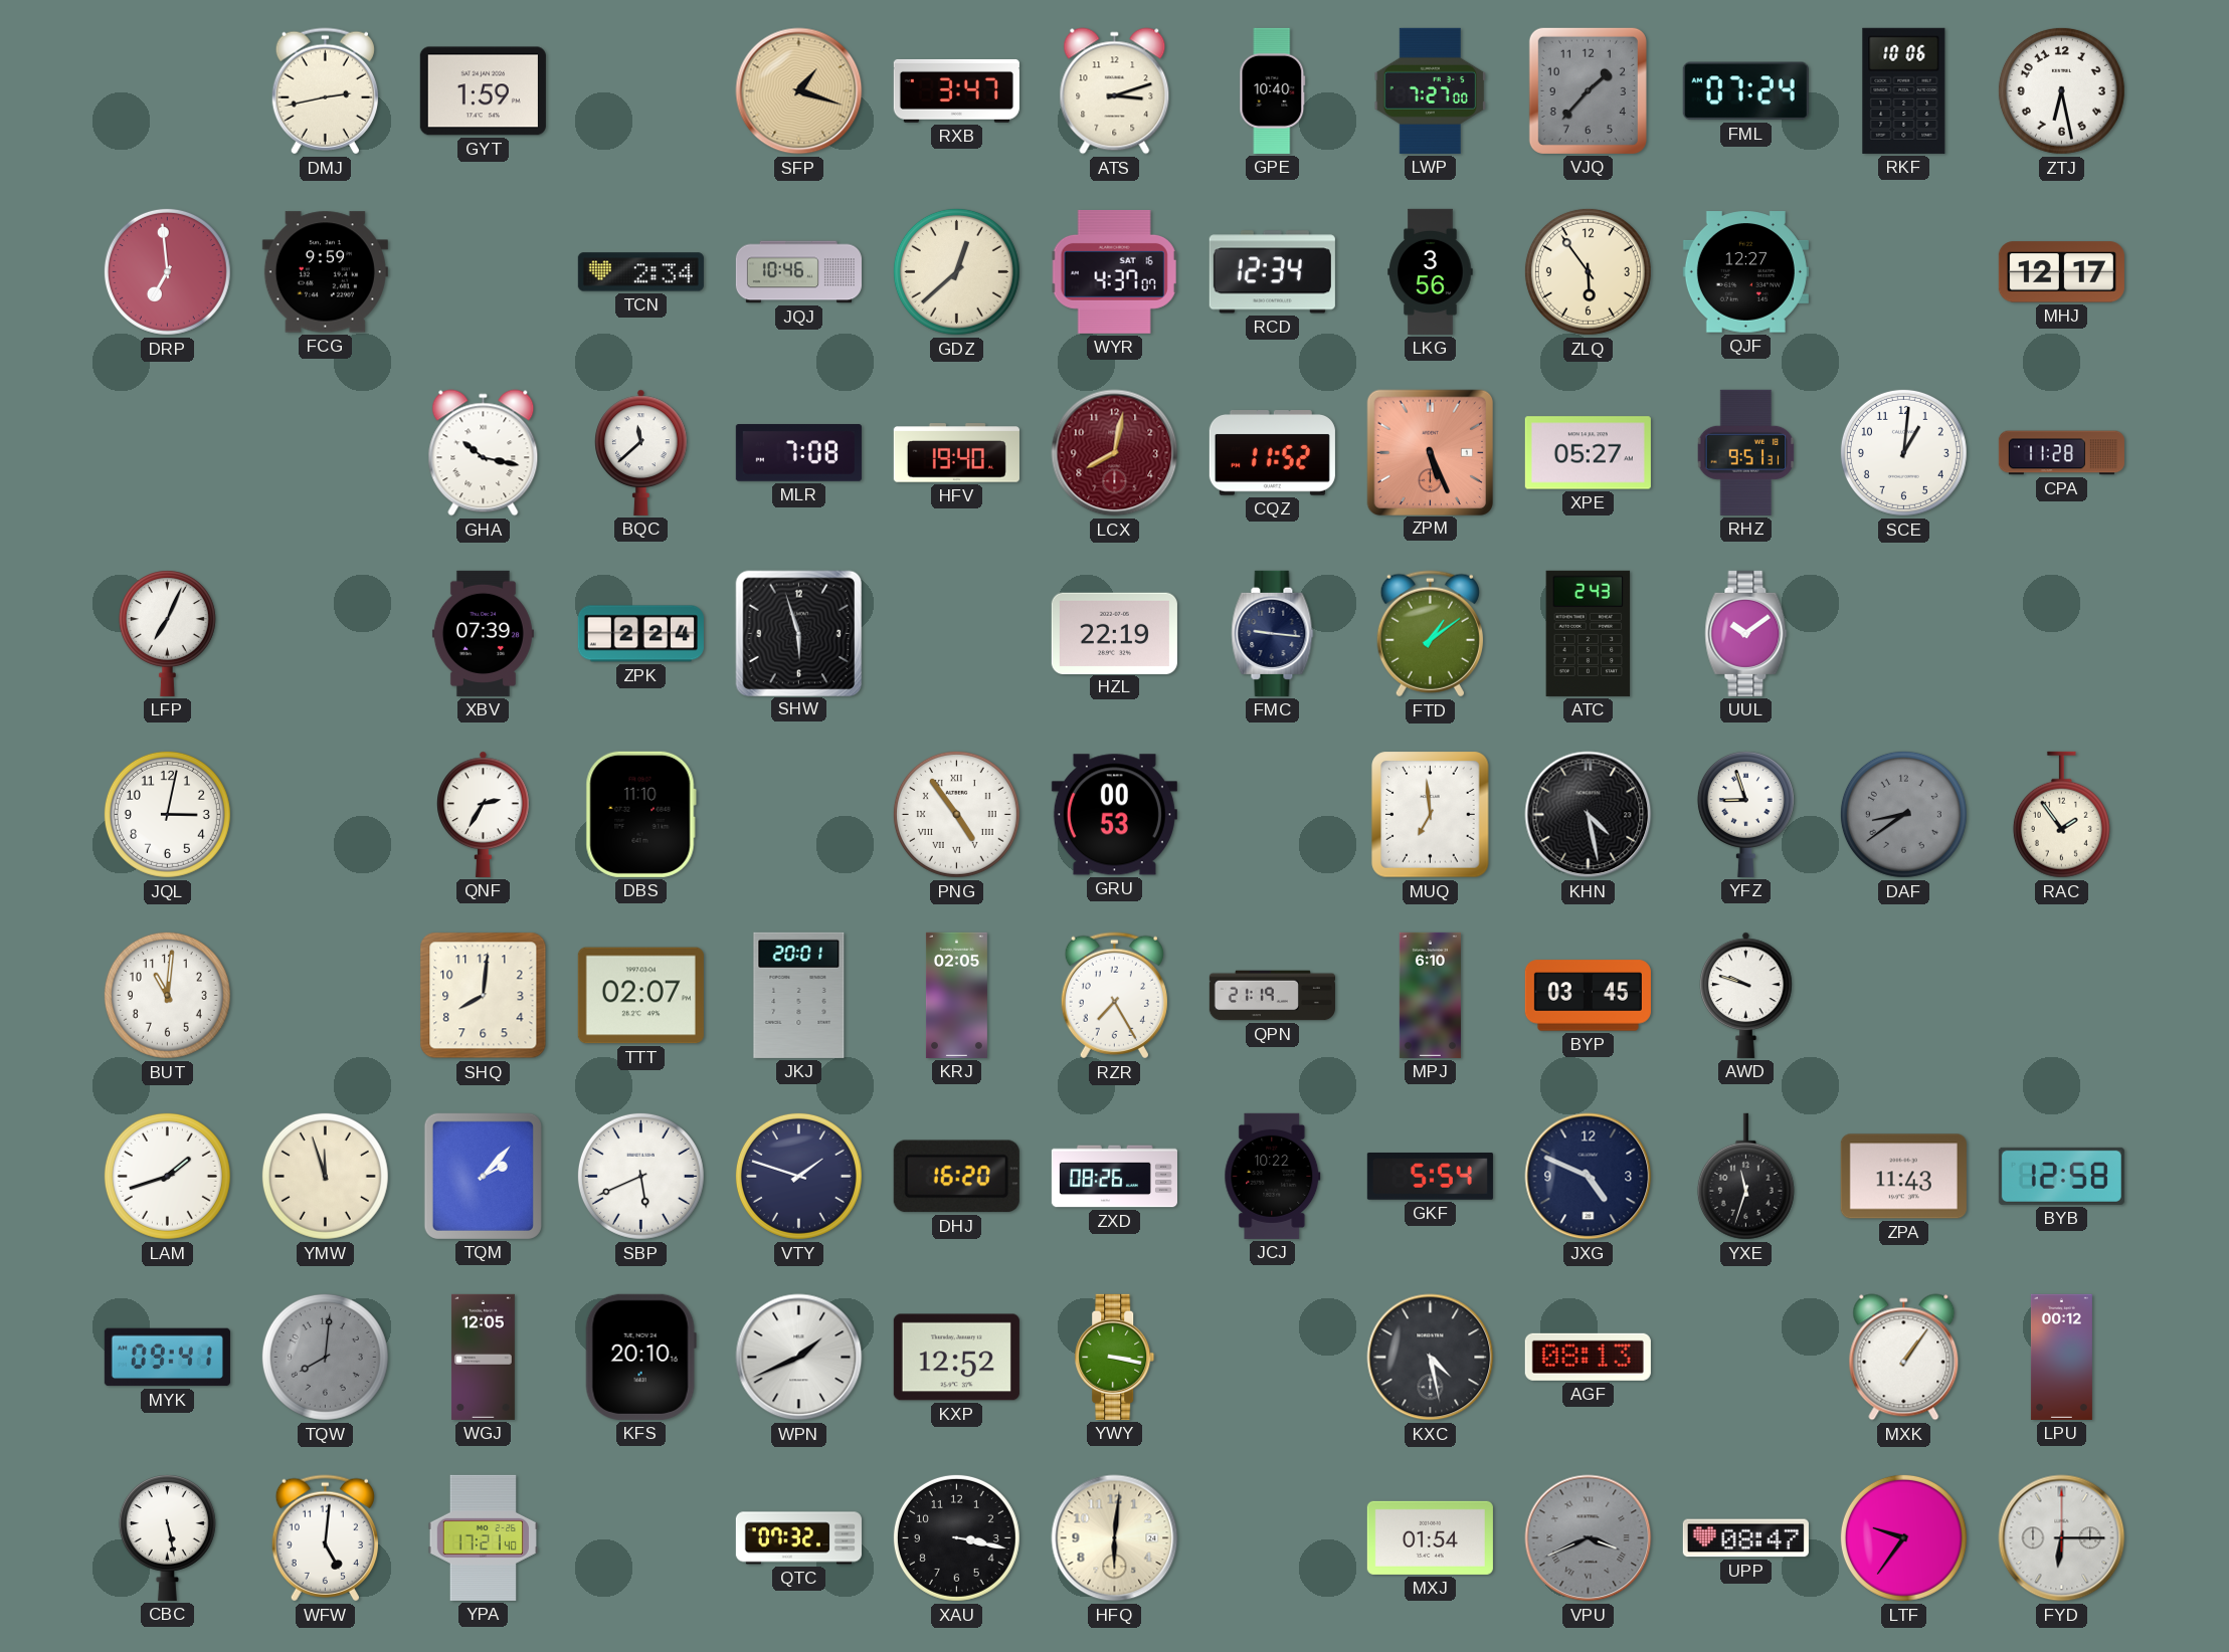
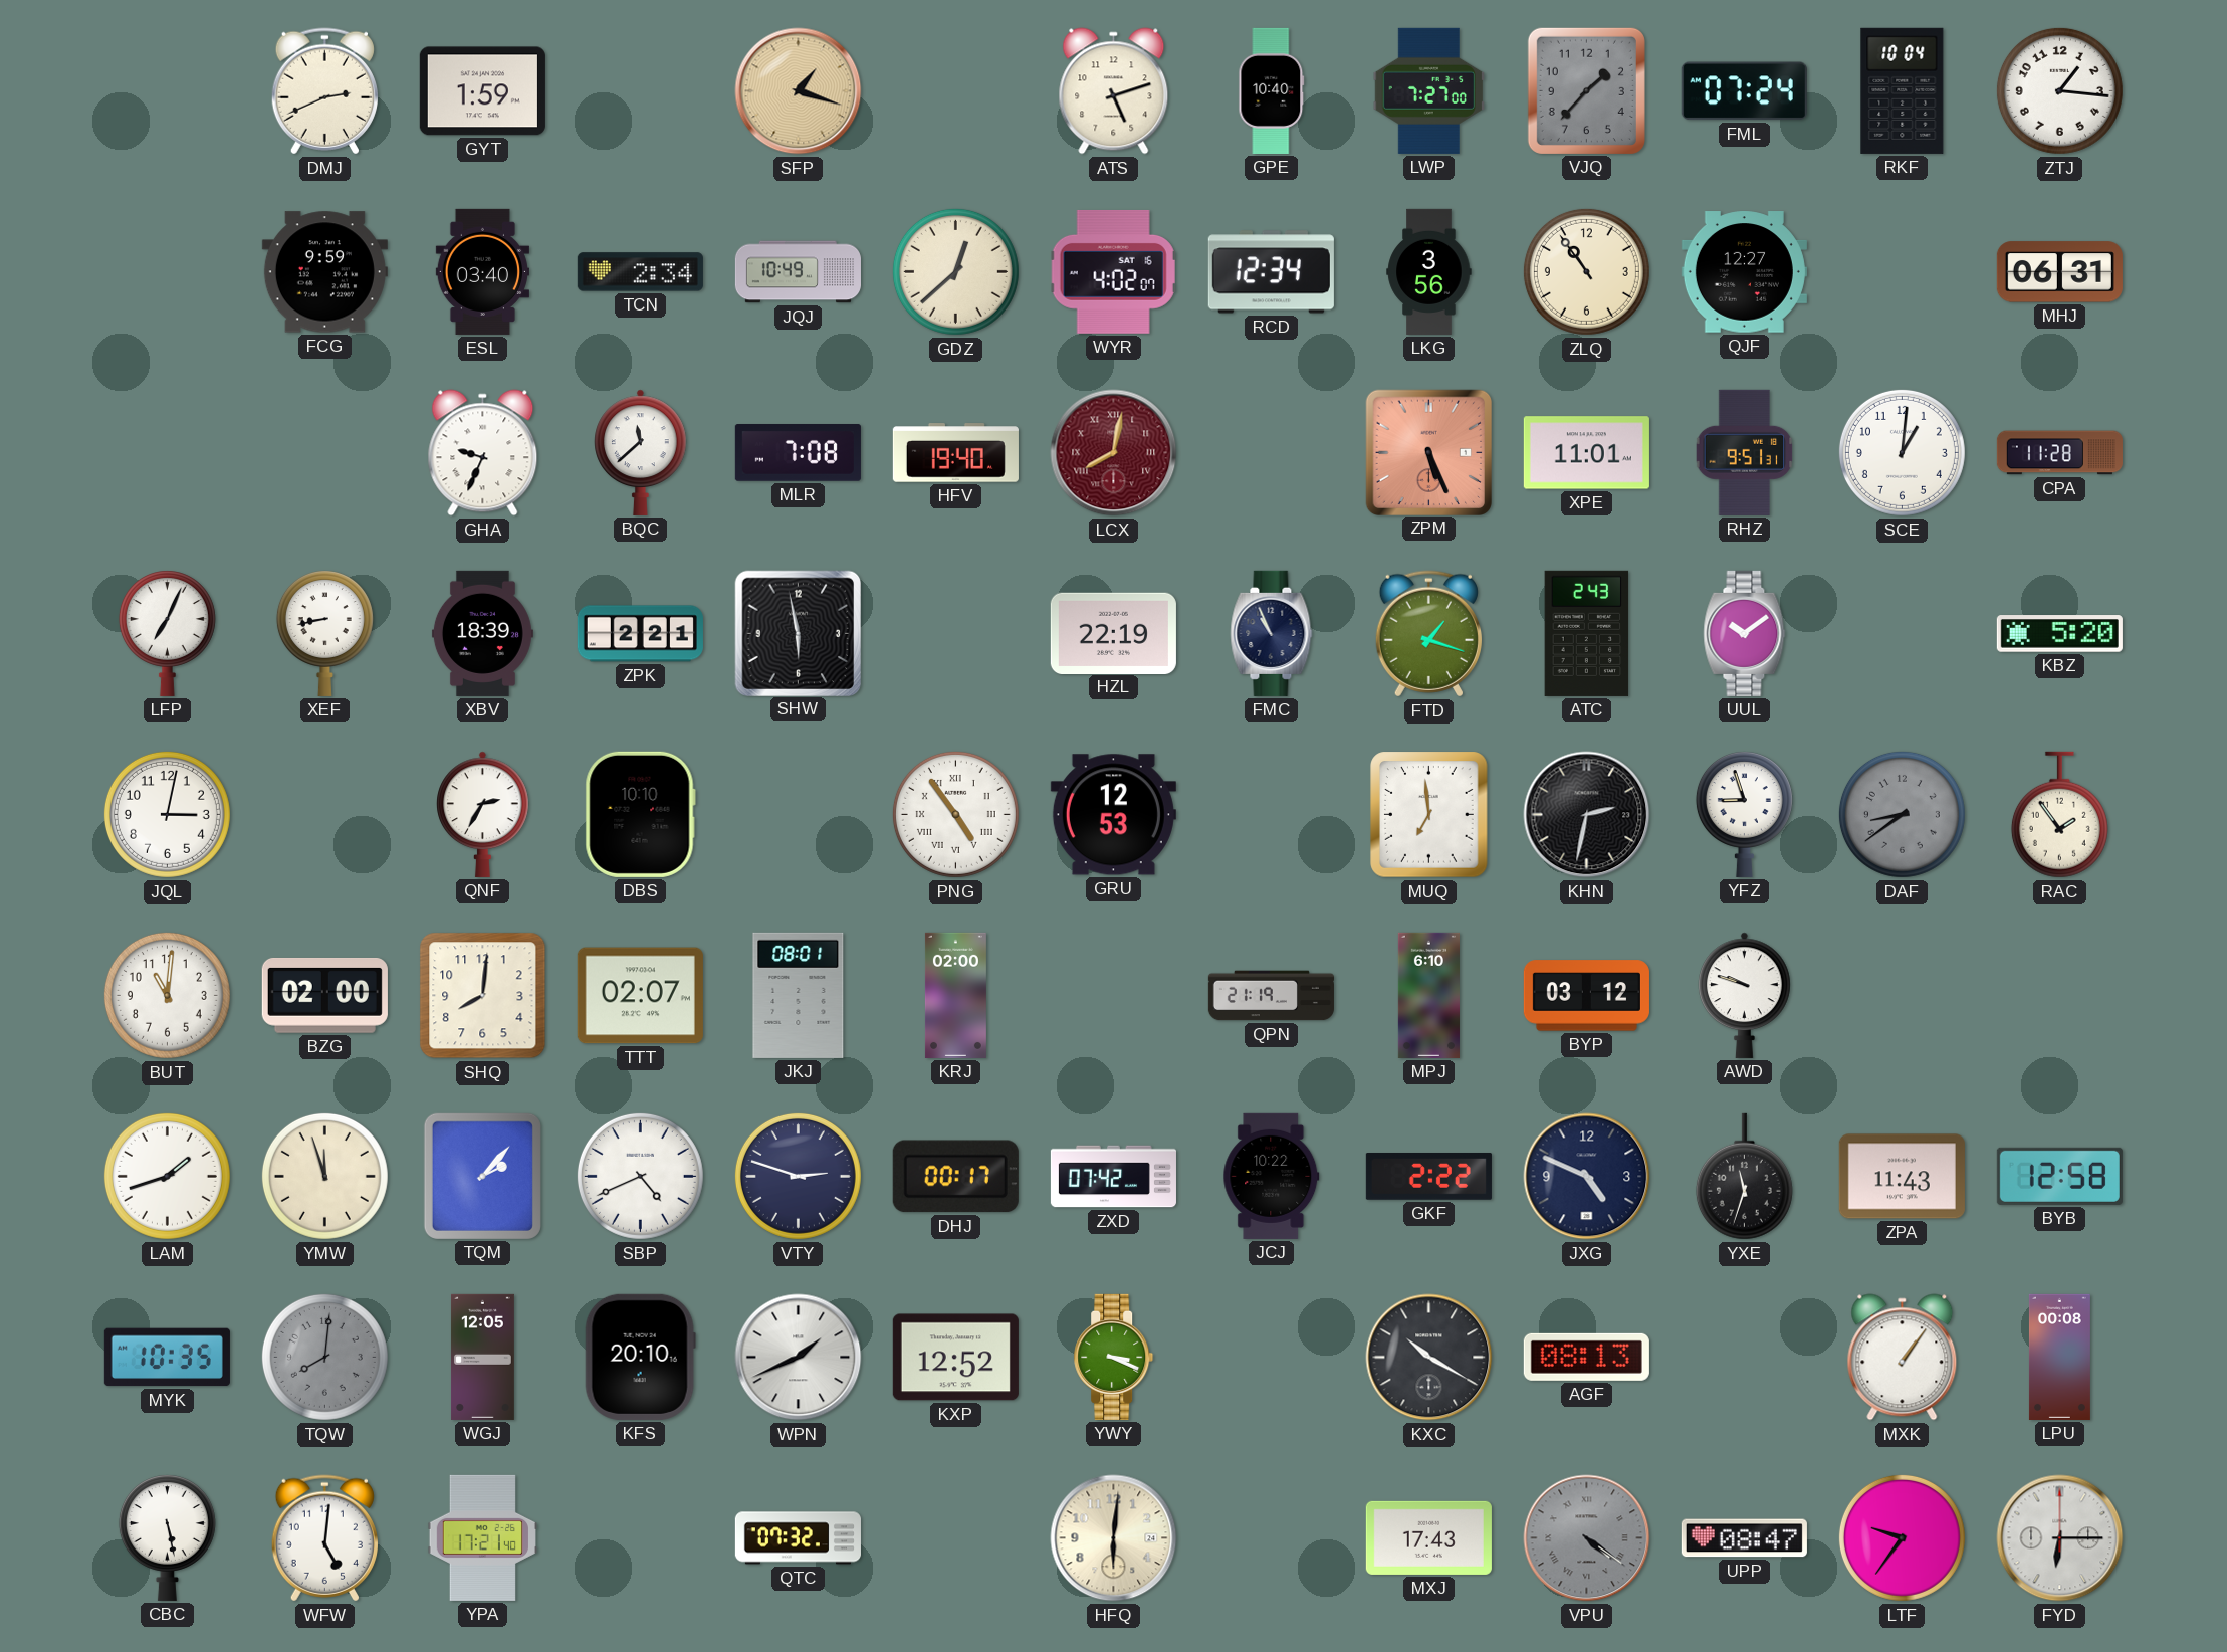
DMJ: 2:43 -> 2:41
RXB: 3:47 -> none
ATS: 3:12 -> 5:12
RKF: 10:06 -> 10:04
ZTJ: 6:28 -> 1:16
DRP: 6:59 -> none
ESL: none -> 03:40
JQJ: 10:46 -> 10:49
WYR: 4:37 -> 4:02
ZLQ: 5:54 -> 10:54
MHJ: 12:17 -> 06:31
GHA: 10:17 -> 9:34
LCX numerals: Arabic -> Roman
CQZ: 11:52 -> none
XPE: 05:27 -> 11:01
XEF: none -> 8:43
XBV: 07:39 -> 18:39
ZPK: 2:24 -> 2:21
SHW: 5:57 -> 5:58
FMC: 9:16 -> 10:56
FTD: 1:09 -> 1:18
KBZ: none -> 5:20
DBS: 11:10 -> 10:10
GRU: 00:53 -> 12:53
KHN: 4:28 -> 2:32
BZG: none -> 02:00
JKJ: 20:01 -> 08:01
KRJ: 02:05 -> 02:00
RZR: 7:25 -> none
BYP: 03:45 -> 03:12
SBP: 5:41 -> 4:41
VTY: 1:48 -> 2:48
DHJ: 16:20 -> 00:17
ZXD: 08:26 -> 07:42
GKF: 5:54 -> 2:22
MYK: 09:41 -> 10:35
YWY: 3:17 -> 3:19
KXC: 4:28 -> 10:20
LPU: 00:12 -> 00:08
XAU: 3:17 -> none
MXJ: 01:54 -> 17:43
VPU: 3:41 -> 4:21
